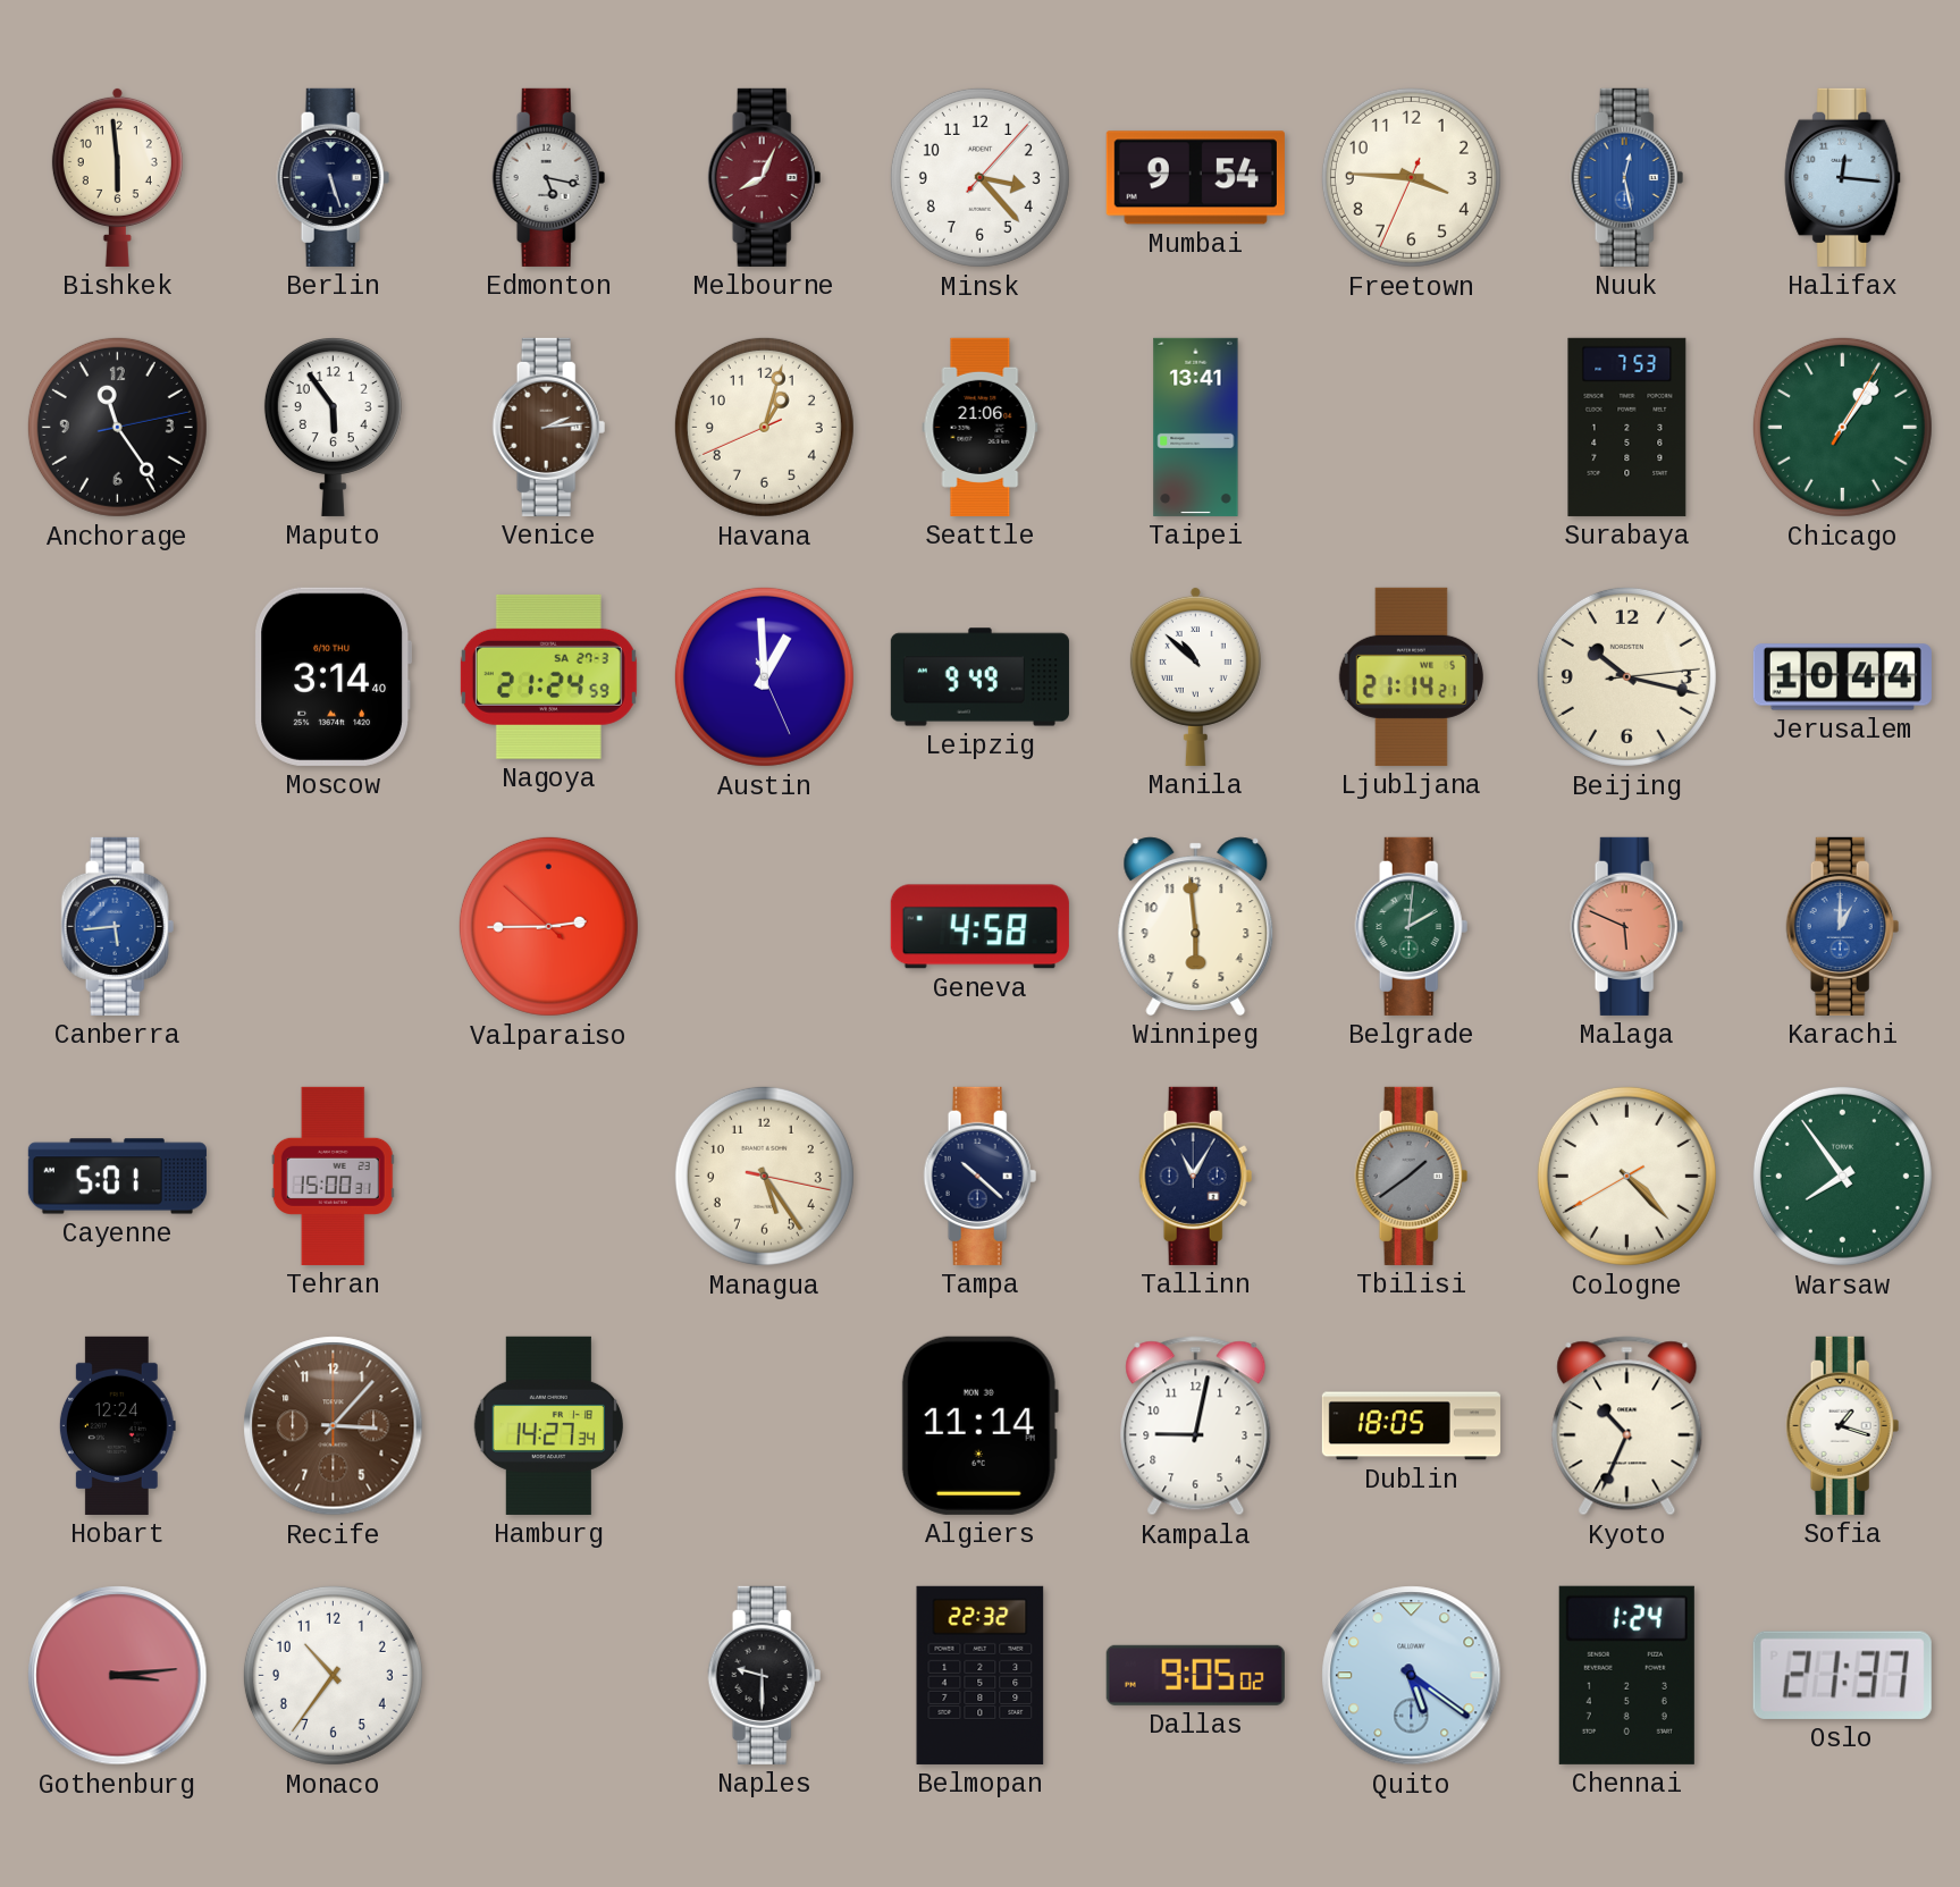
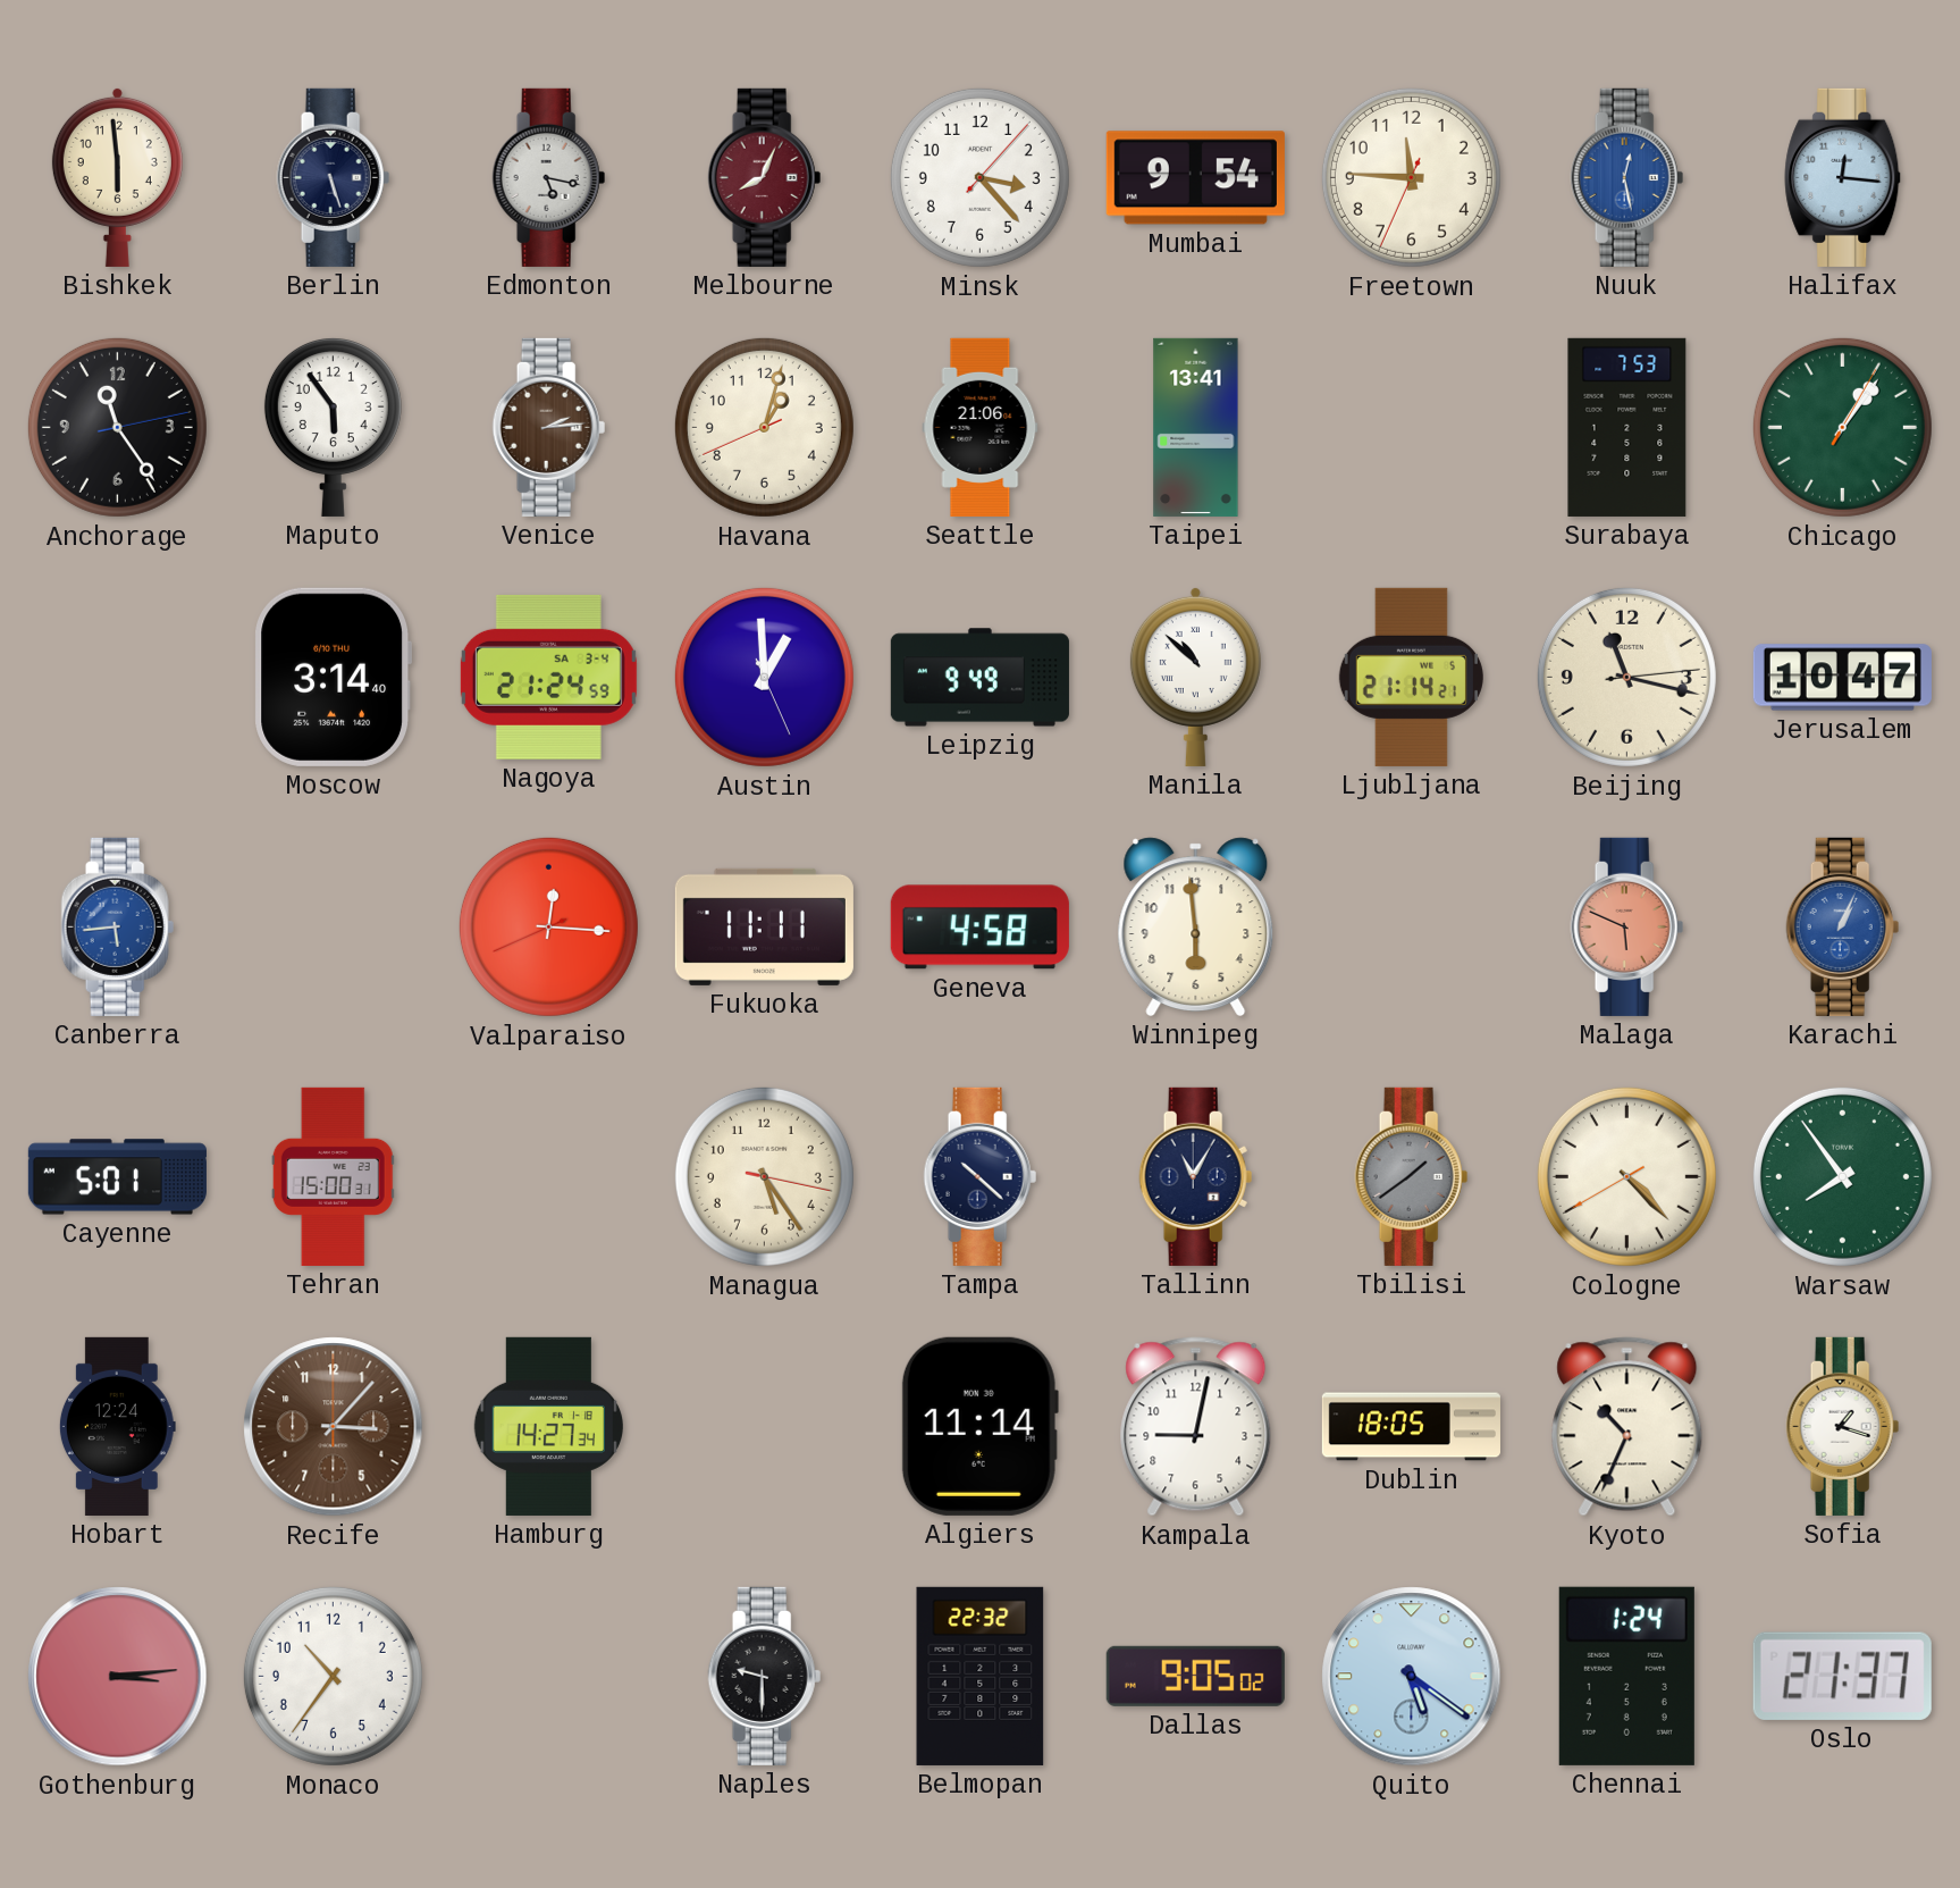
Freetown: 3:45 -> 11:45
Nagoya date: SA 27-3 -> SA 3-4
Beijing: 10:17 -> 11:17
Jerusalem: 10:44 -> 10:47
Valparaiso: 2:44 -> 12:15
Fukuoka: none -> 11:11
Belgrade: 2:01 -> none
Karachi: 1:00 -> 1:04
